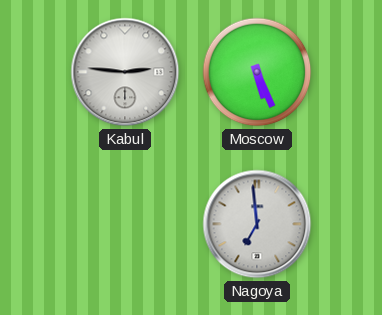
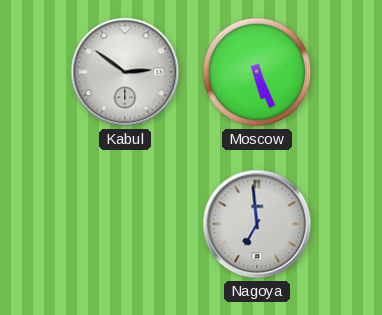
Kabul: 2:46 -> 2:51
